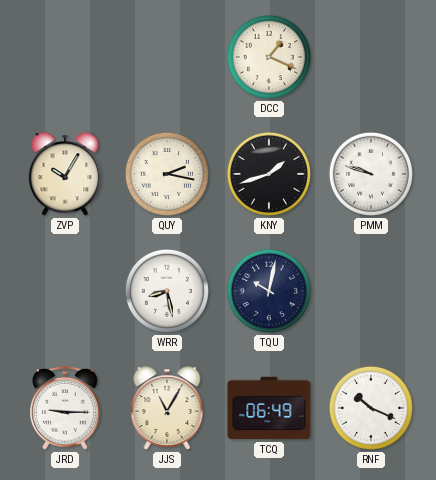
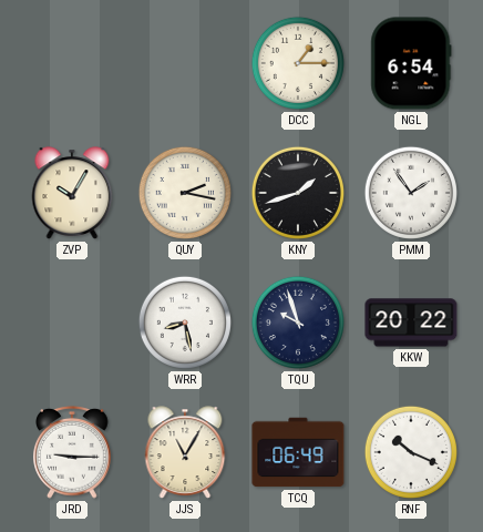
DCC: 1:19 -> 1:15
NGL: none -> 6:54
PMM: 9:48 -> 1:54
TQU: 10:02 -> 9:57
KKW: none -> 20:22
